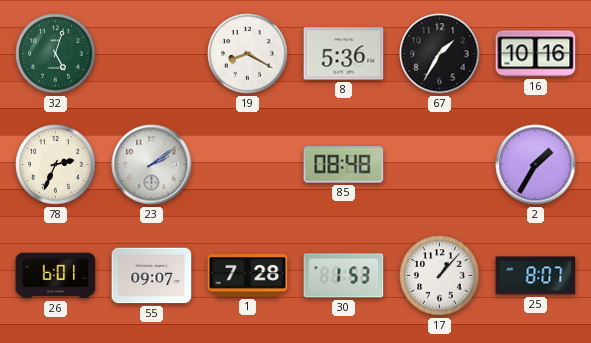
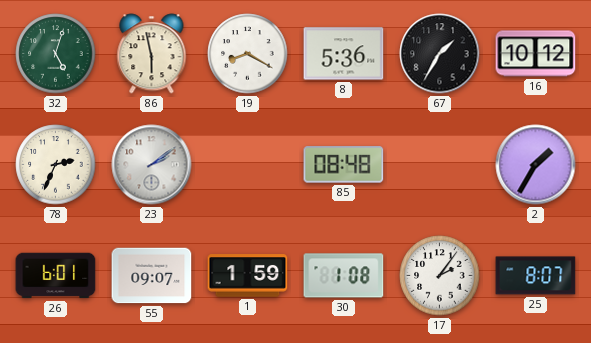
86: none -> 5:58
16: 10:16 -> 10:12
1: 7:28 -> 1:59
30: 1:53 -> 1:08
17: 1:07 -> 2:06
